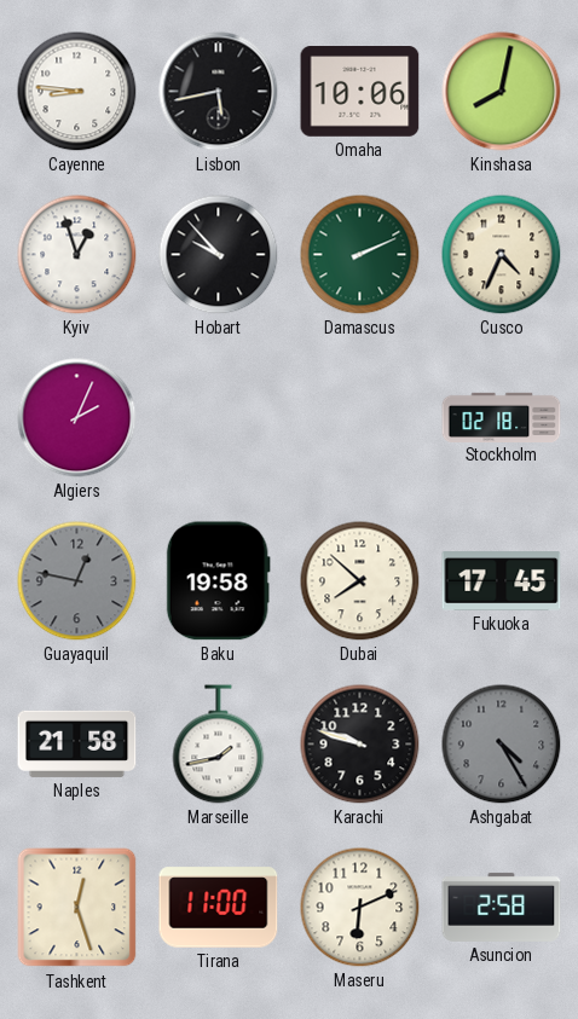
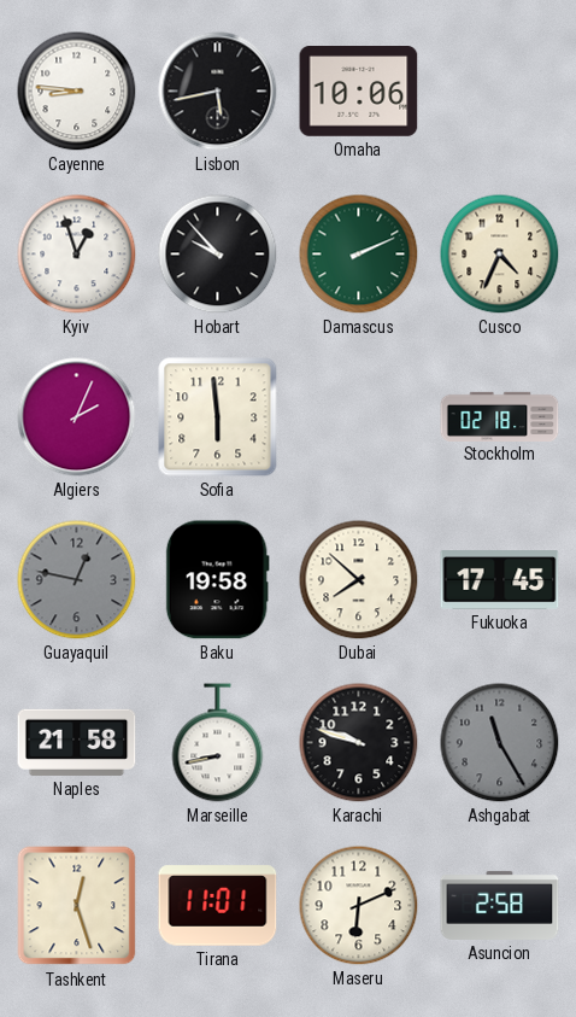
Kinshasa: 8:02 -> none
Sofia: none -> 5:59
Marseille: 1:43 -> 8:43
Ashgabat: 4:25 -> 11:25
Tirana: 11:00 -> 11:01
